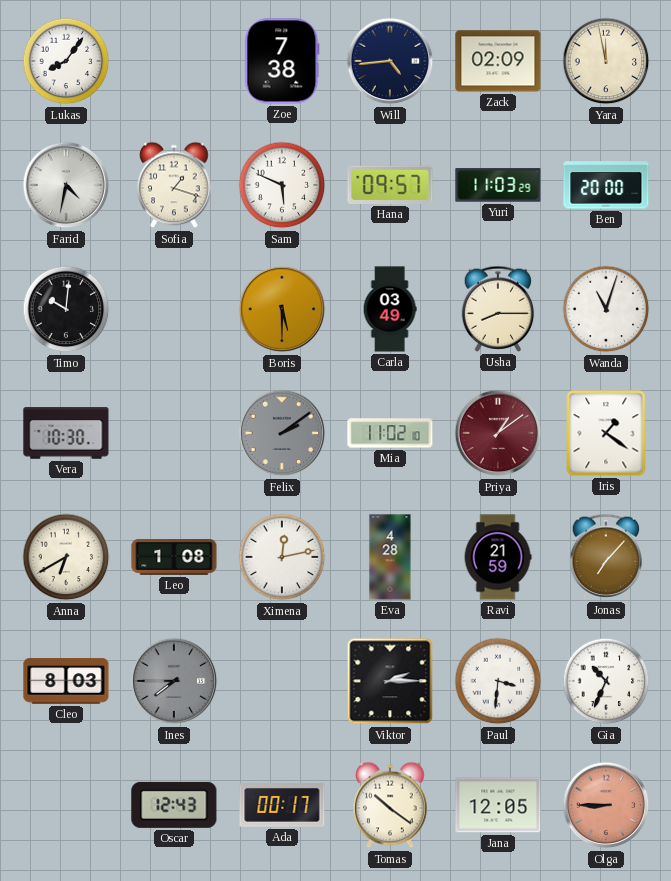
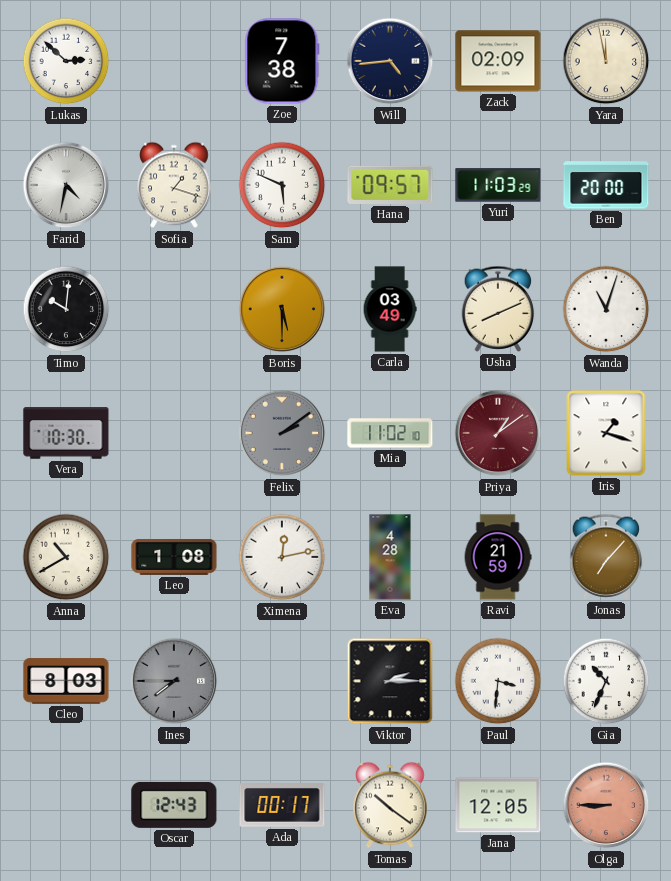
Lukas: 8:06 -> 2:52
Usha: 8:15 -> 8:11
Iris: 1:21 -> 1:18
Anna: 6:40 -> 10:40
